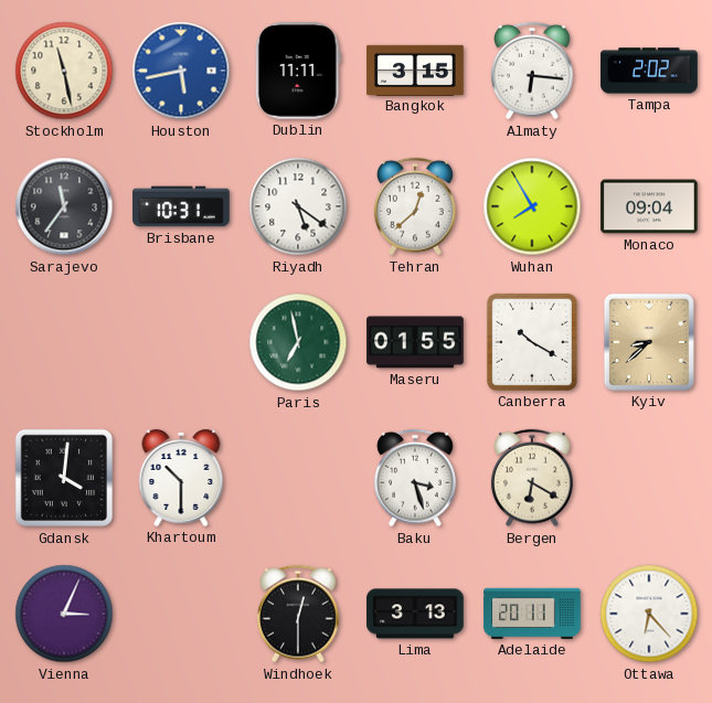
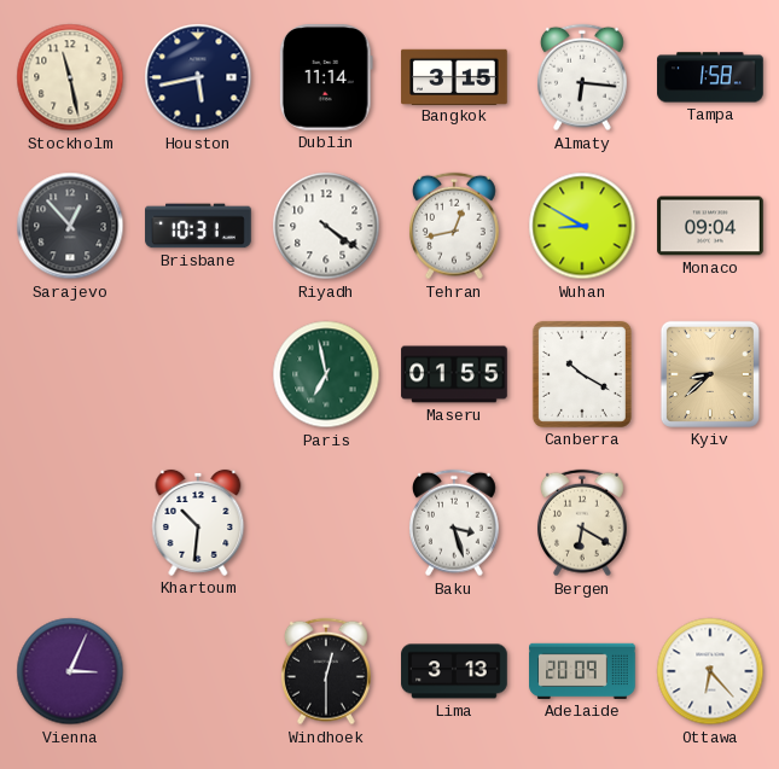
Houston dial: blue -> navy
Dublin: 11:11 -> 11:14
Tampa: 2:02 -> 1:58
Sarajevo: 11:36 -> 12:53
Riyadh: 5:21 -> 4:21
Tehran: 12:38 -> 12:43
Wuhan: 7:55 -> 8:50
Gdansk: 4:01 -> none
Khartoum: 10:30 -> 10:31
Adelaide: 20:11 -> 20:09
